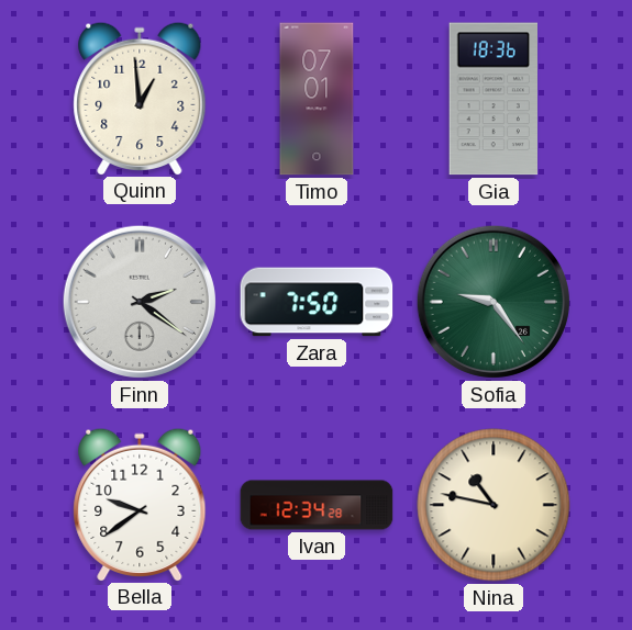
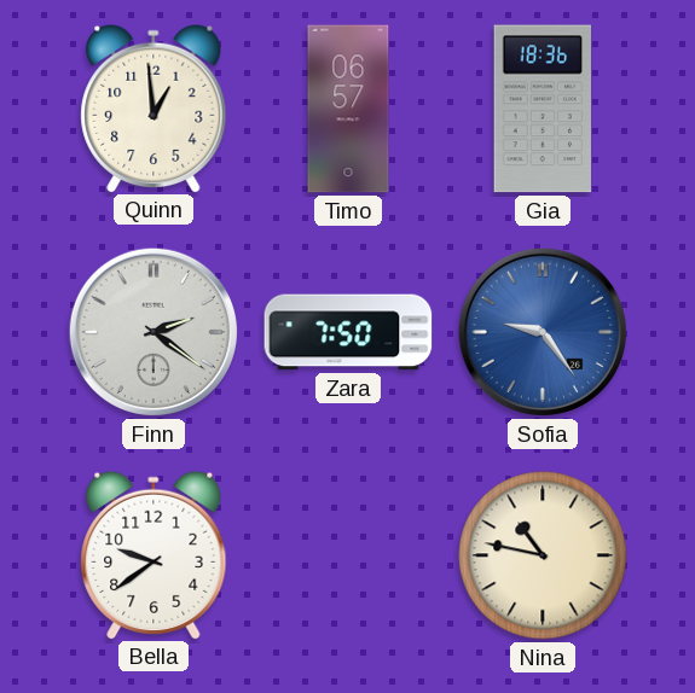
Timo: 07:01 -> 06:57
Sofia dial: green -> blue
Ivan: 12:34 -> none
